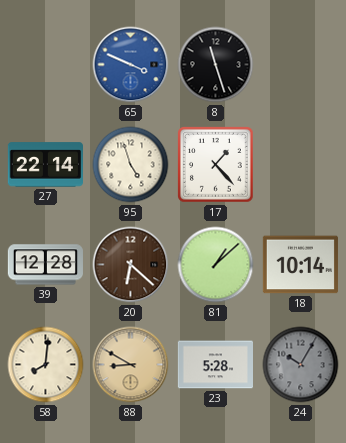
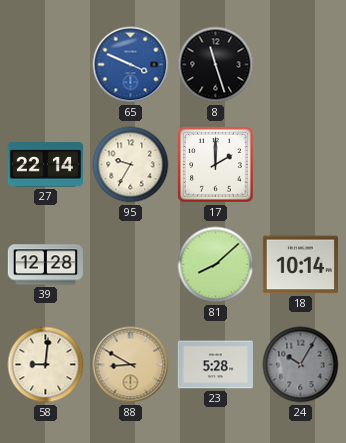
95: 4:57 -> 9:35
17: 1:23 -> 2:00
20: 6:22 -> none
81: 1:08 -> 8:08
58: 8:01 -> 9:01
